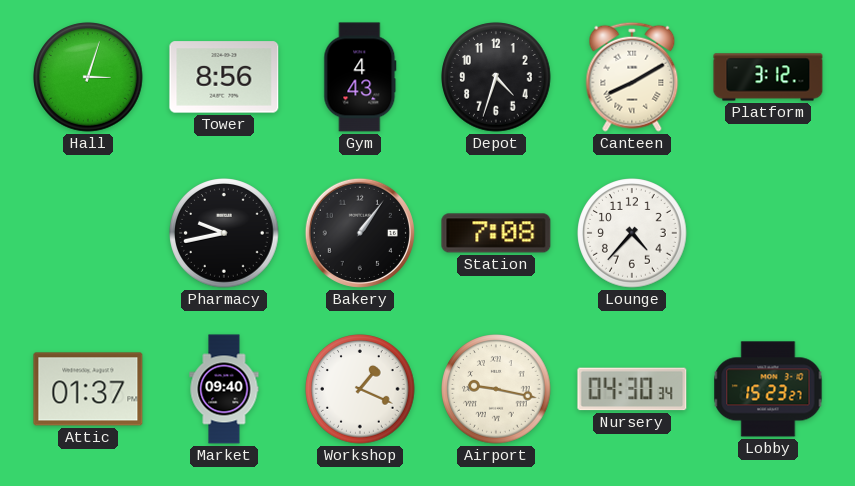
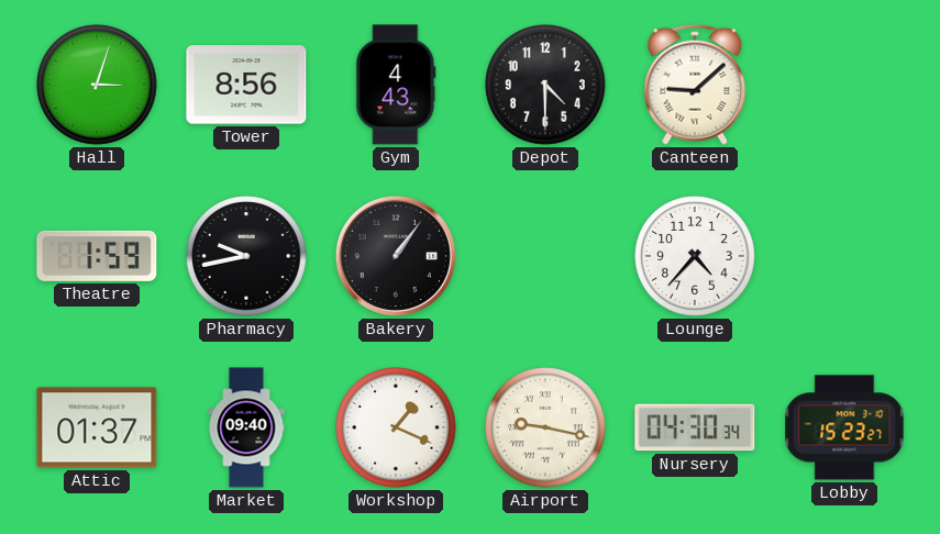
Depot: 4:33 -> 4:30
Canteen: 8:10 -> 9:08
Platform: 3:12 -> none
Theatre: none -> 1:59
Station: 7:08 -> none
